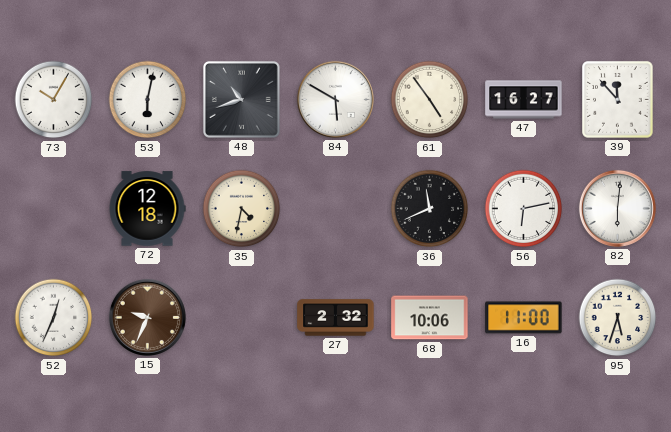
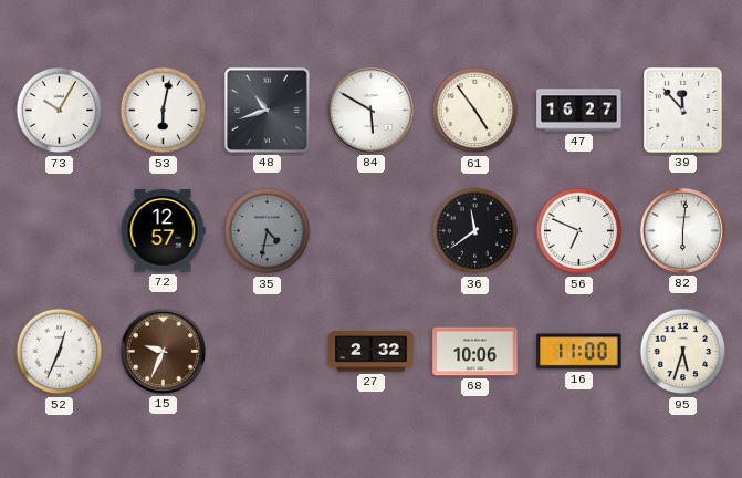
72: 12:18 -> 12:57
35 dial: cream -> grey
36: 11:41 -> 11:39
56: 6:13 -> 6:49
